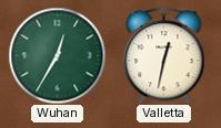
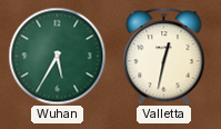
Wuhan: 12:35 -> 5:35
